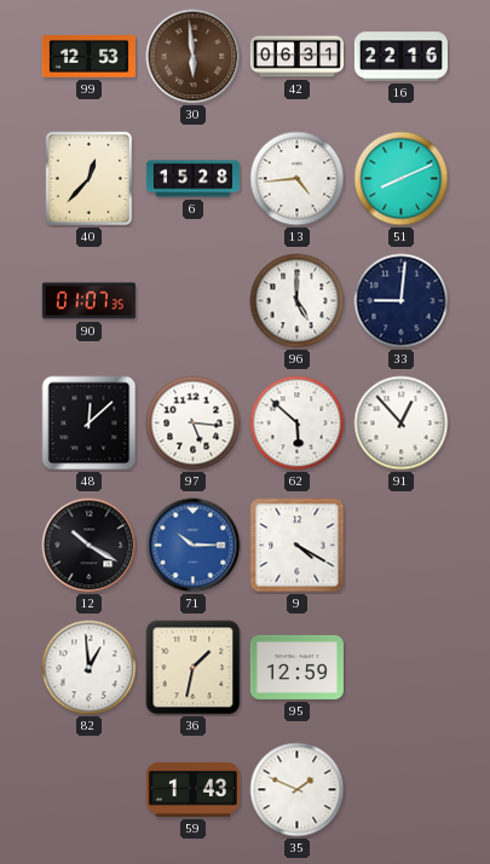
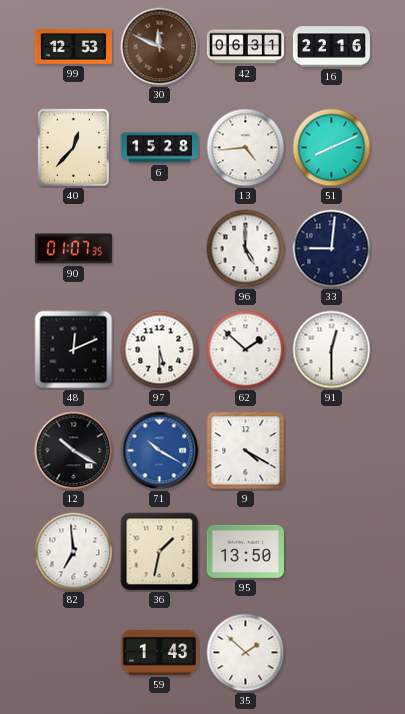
30: 5:59 -> 11:49
48: 12:08 -> 12:11
97: 5:16 -> 5:30
62: 5:52 -> 1:52
91: 12:53 -> 12:30
71: 10:15 -> 10:20
82: 12:59 -> 6:59
95: 12:59 -> 13:50
35: 1:49 -> 1:52
